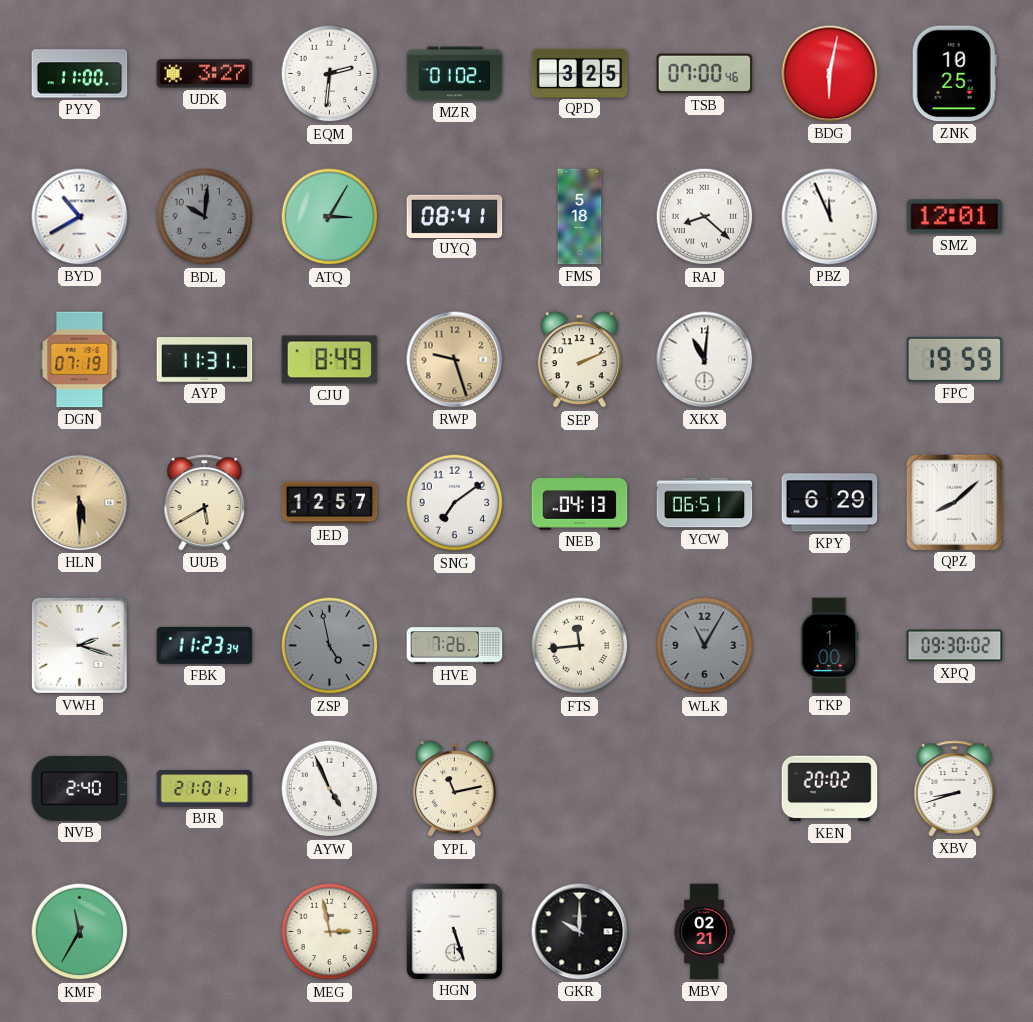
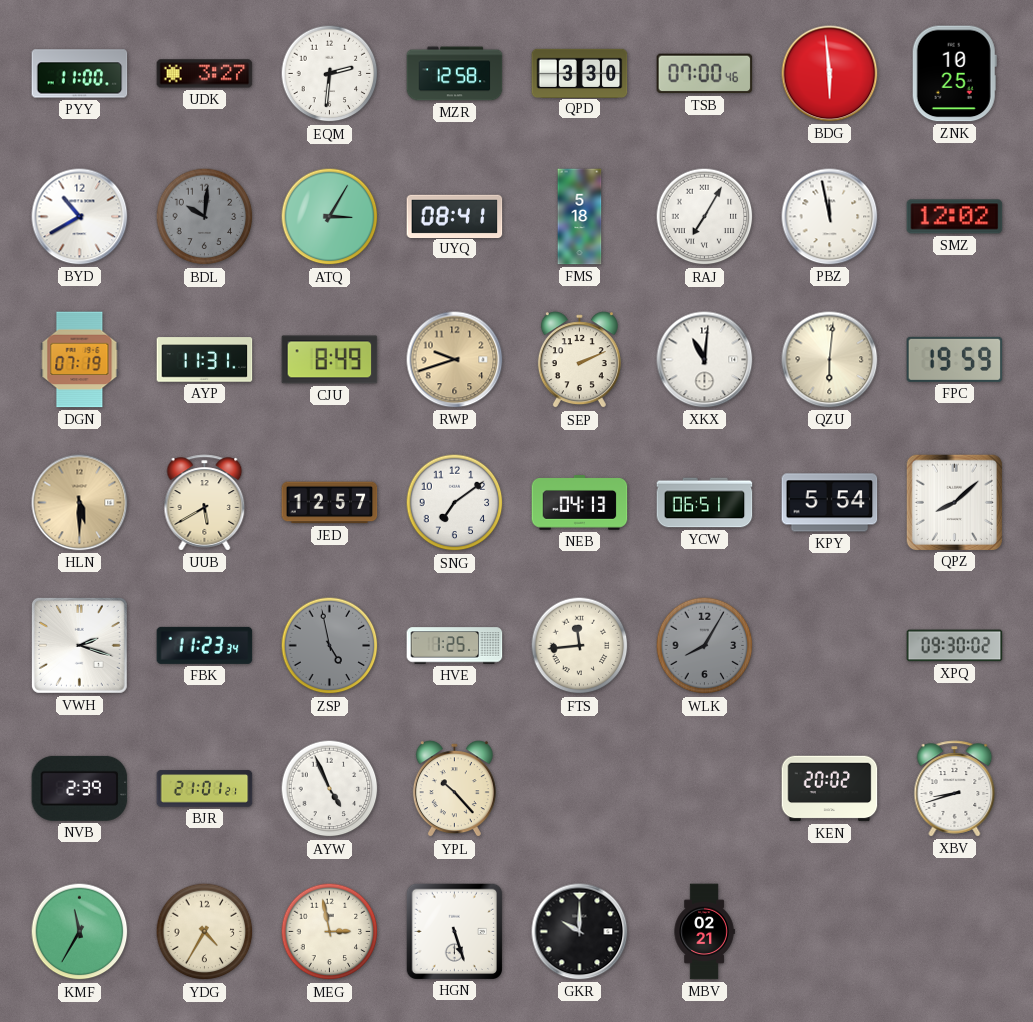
MZR: 01:02 -> 12:58
QPD: 3:25 -> 3:30
BDG: 6:02 -> 5:59
RAJ: 8:22 -> 7:05
PBZ: 11:56 -> 11:58
SMZ: 12:01 -> 12:02
RWP: 9:27 -> 9:42
QZU: none -> 6:01
KPY: 6:29 -> 5:54
HVE: 7:26 -> 1:25
WLK: 11:05 -> 8:05
TKP: 1:00 -> none
NVB: 2:40 -> 2:39
YPL: 11:13 -> 10:23
YDG: none -> 4:35
